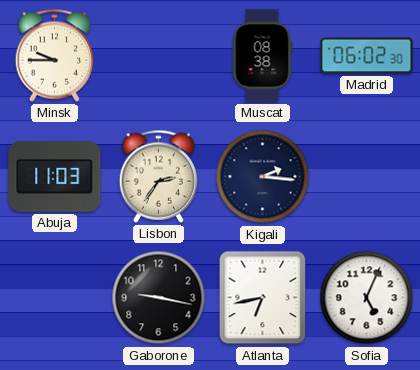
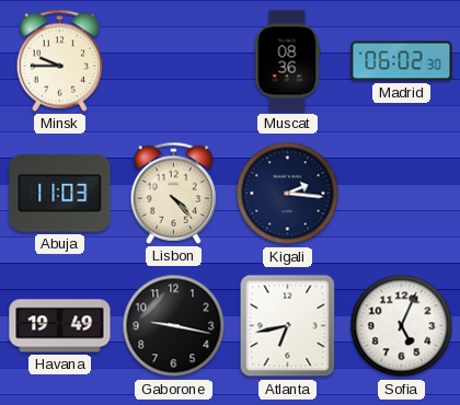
Muscat: 08:38 -> 08:36
Lisbon: 2:36 -> 4:23
Havana: none -> 19:49
